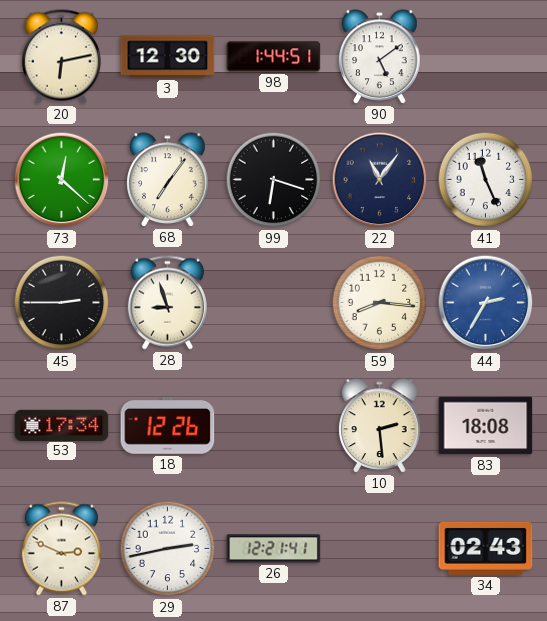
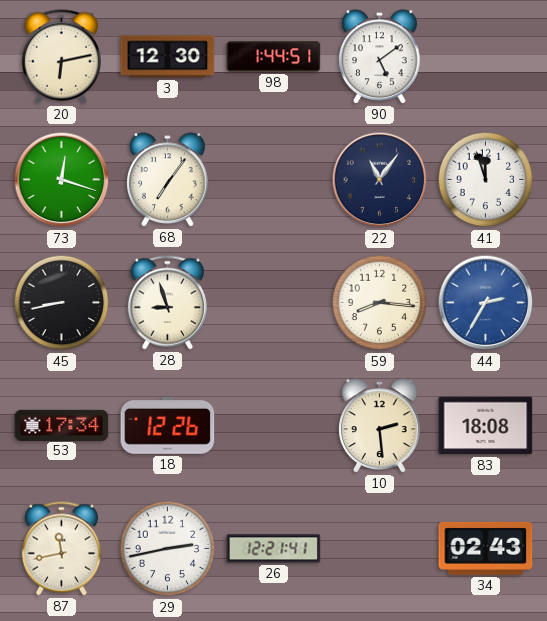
73: 12:22 -> 12:18
99: 6:18 -> none
41: 11:26 -> 11:57
45: 2:45 -> 8:43
87: 2:49 -> 11:43
